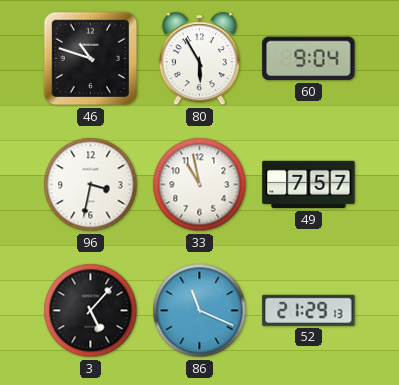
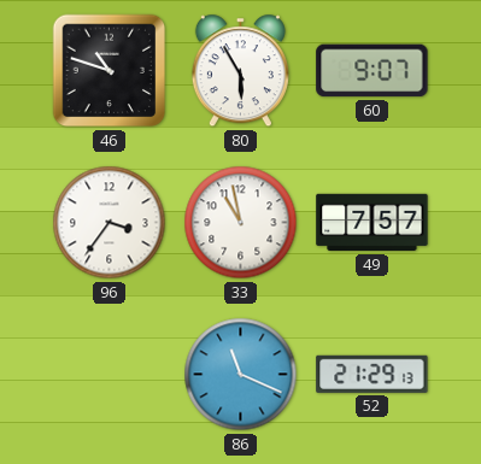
60: 9:04 -> 9:07
96: 3:32 -> 3:36
3: 5:07 -> none
